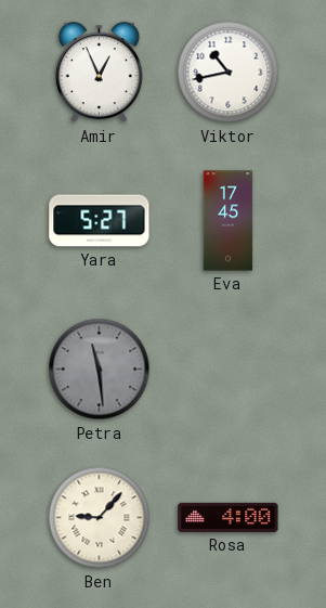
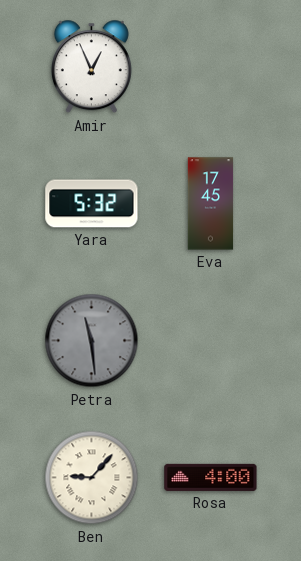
Viktor: 10:43 -> none
Yara: 5:27 -> 5:32
